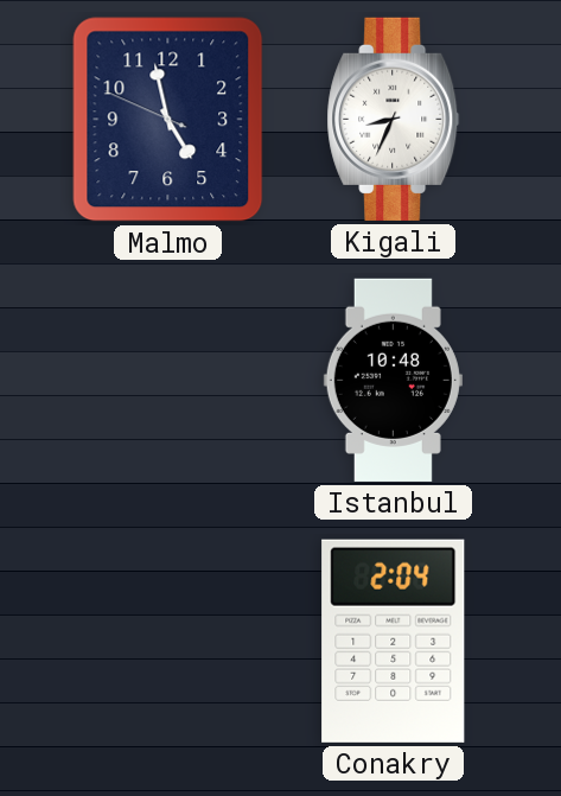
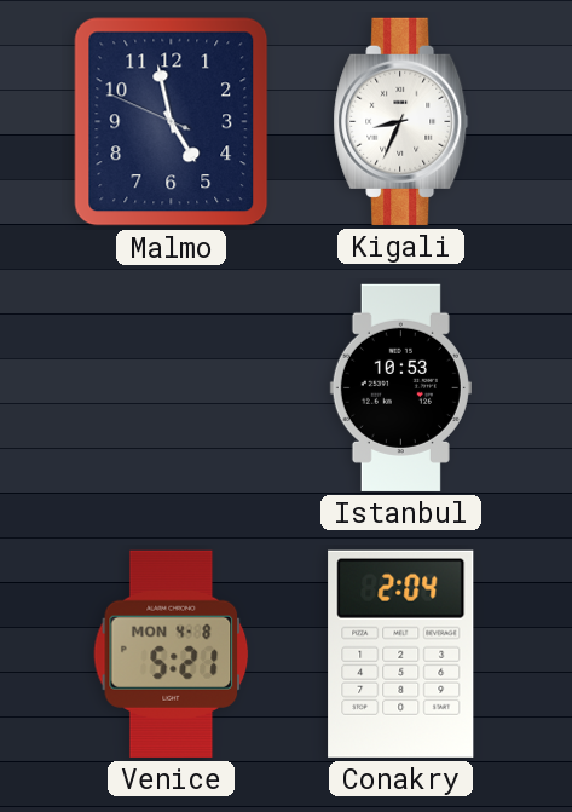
Istanbul: 10:48 -> 10:53
Venice: none -> 5:21
